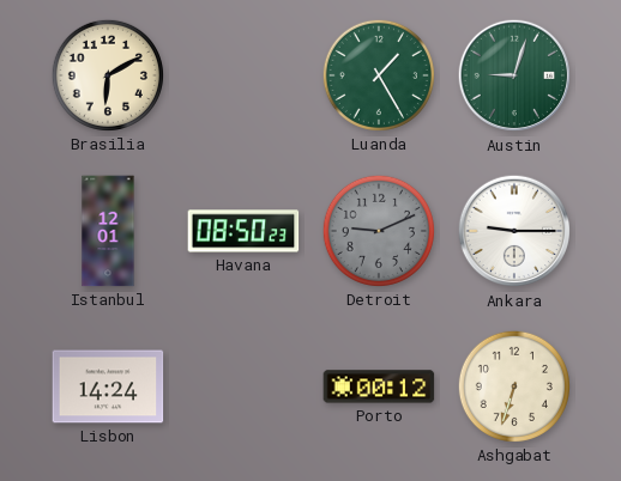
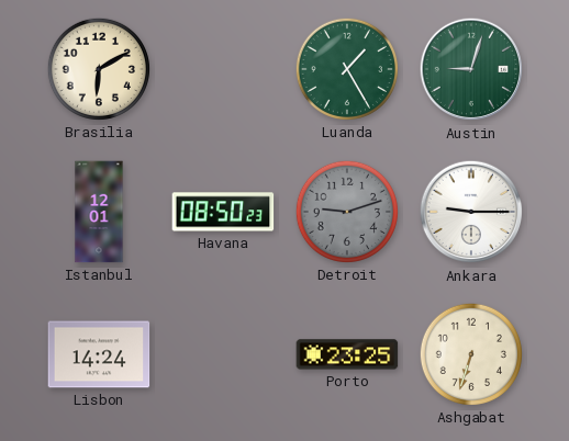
Detroit: 9:11 -> 9:12
Porto: 00:12 -> 23:25
